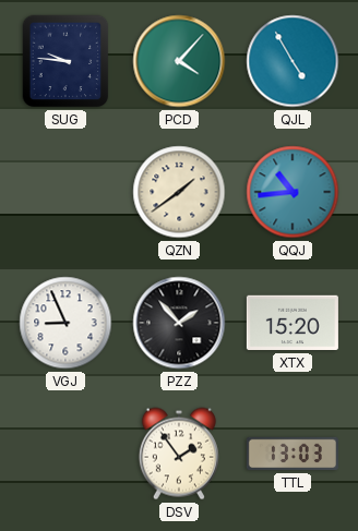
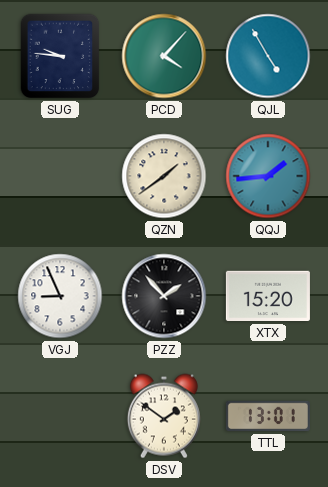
QQJ: 10:44 -> 1:44
DSV: 1:54 -> 1:51
TTL: 13:03 -> 13:01
